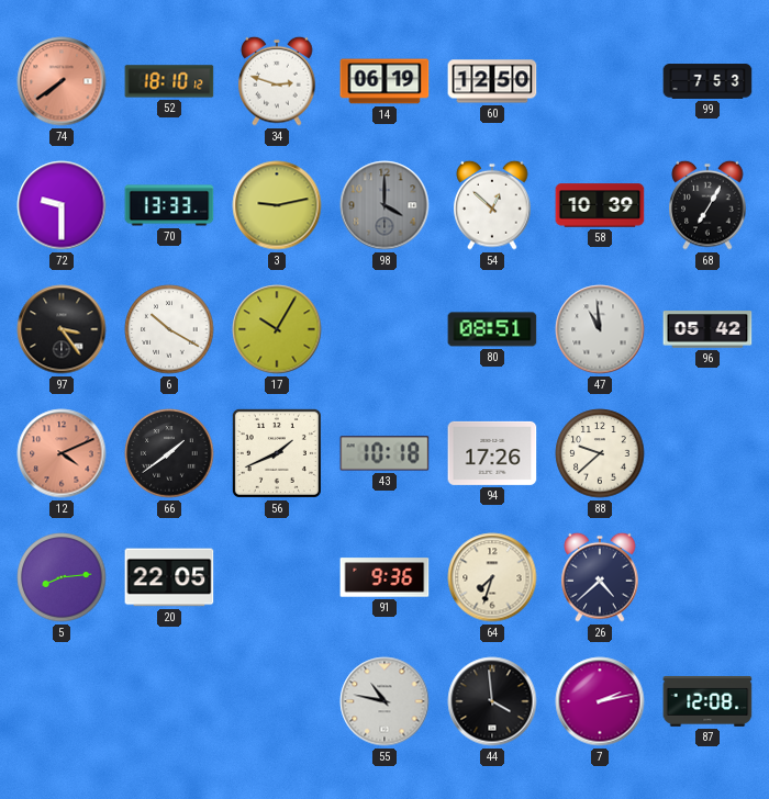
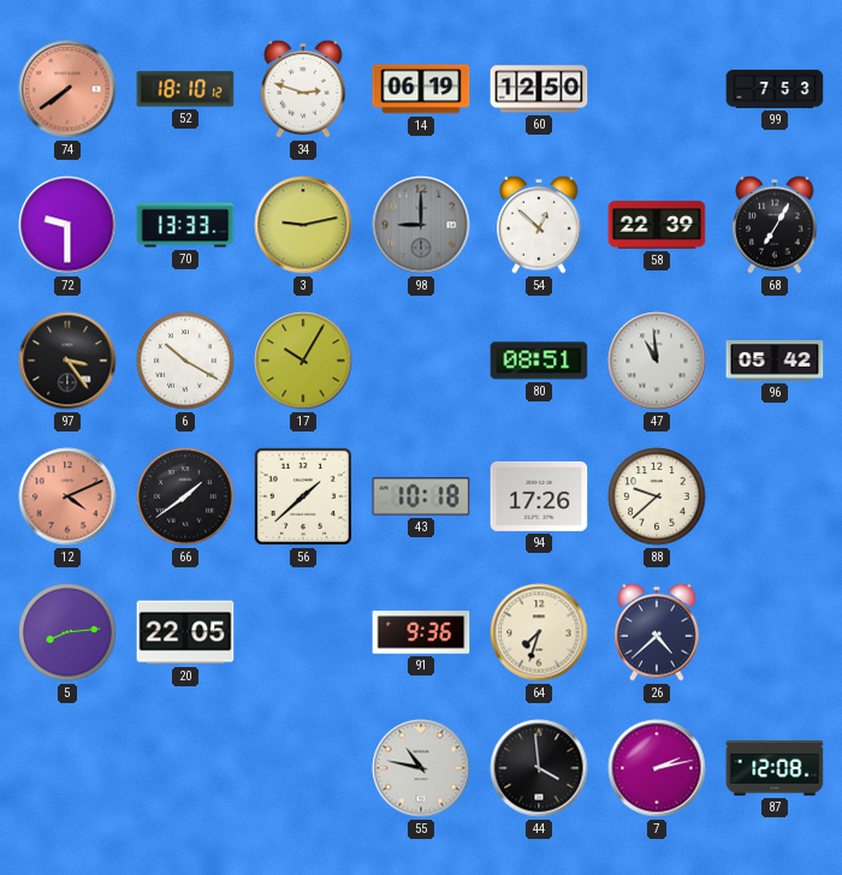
98: 4:00 -> 9:00
58: 10:39 -> 22:39
56: 1:41 -> 1:38
